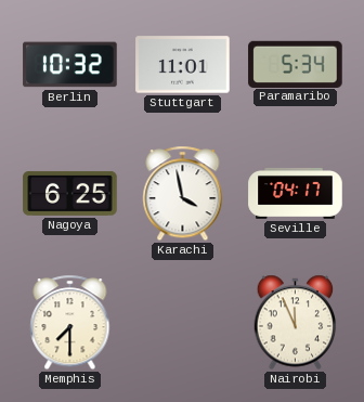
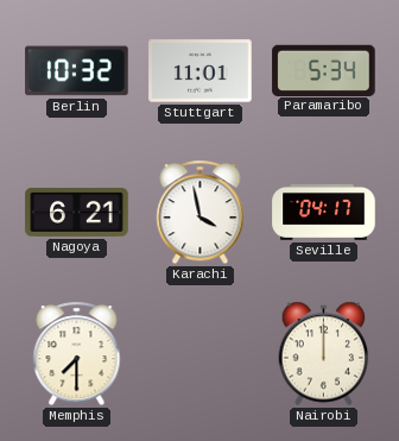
Nagoya: 6:25 -> 6:21
Nairobi: 11:56 -> 12:00
